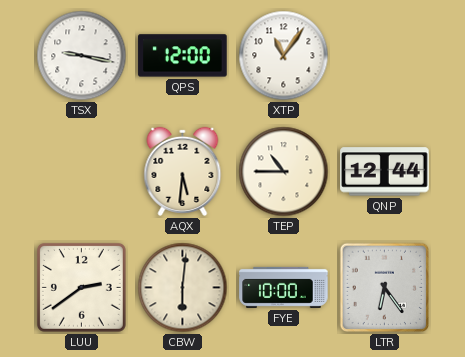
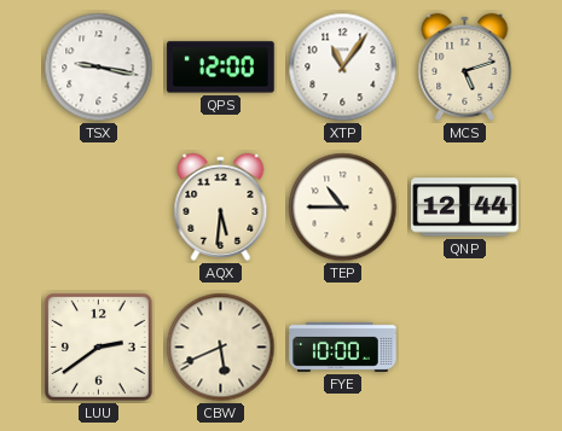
MCS: none -> 5:12
CBW: 6:01 -> 5:41
LTR: 6:24 -> none
